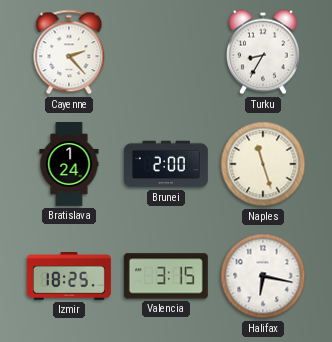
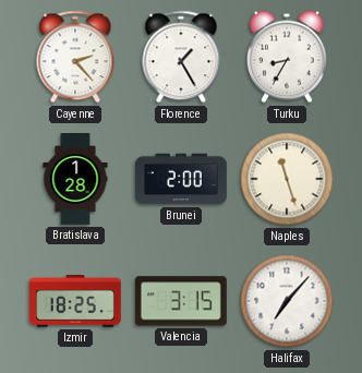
Florence: none -> 1:25
Bratislava: 1:24 -> 1:28
Halifax: 6:17 -> 7:07
